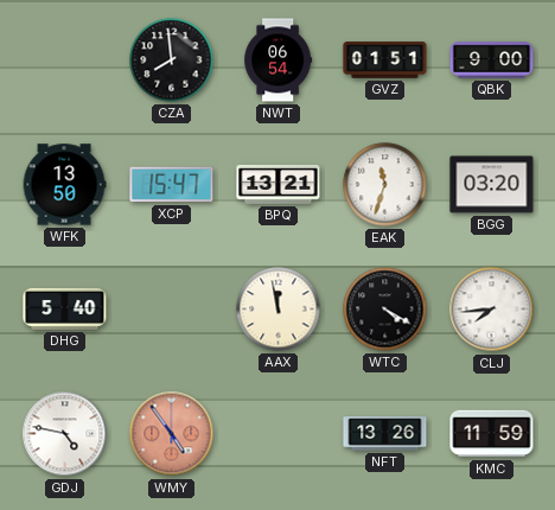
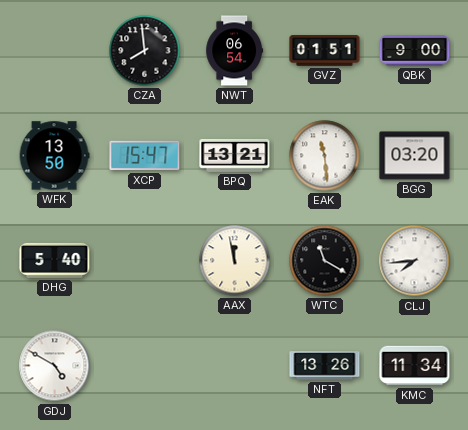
EAK: 11:33 -> 11:29
WTC: 4:20 -> 11:20
GDJ: 4:47 -> 4:50
WMY: 4:54 -> none
KMC: 11:59 -> 11:34
